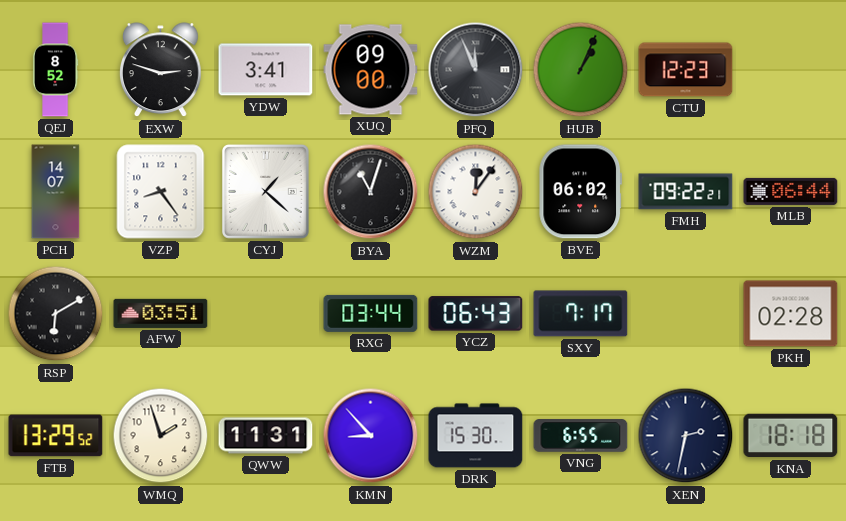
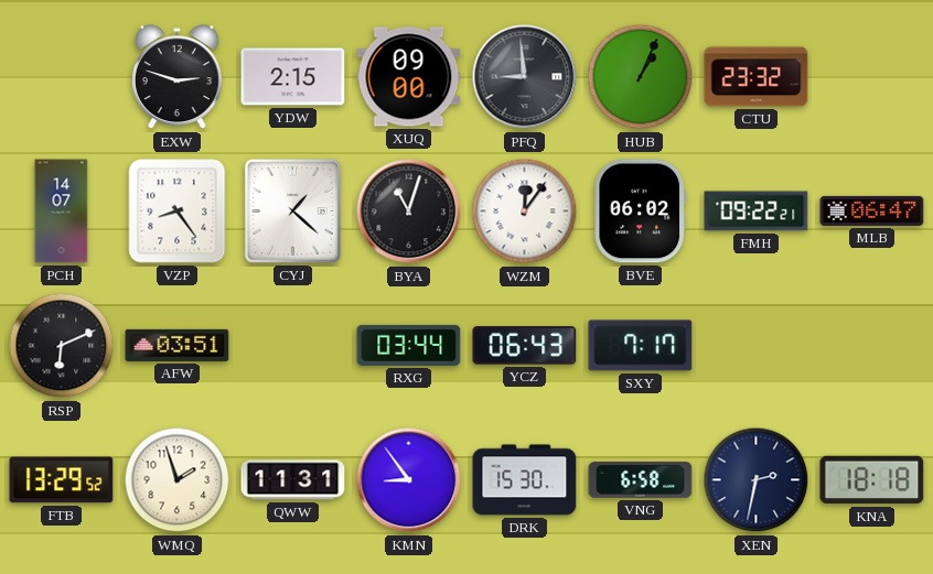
QEJ: 8:52 -> none
YDW: 3:41 -> 2:15
PFQ: 11:56 -> 8:59
CTU: 12:23 -> 23:32
MLB: 06:44 -> 06:47
RSP: 6:10 -> 6:11
PKH: 02:28 -> none
KMN: 8:53 -> 8:54
VNG: 6:55 -> 6:58
